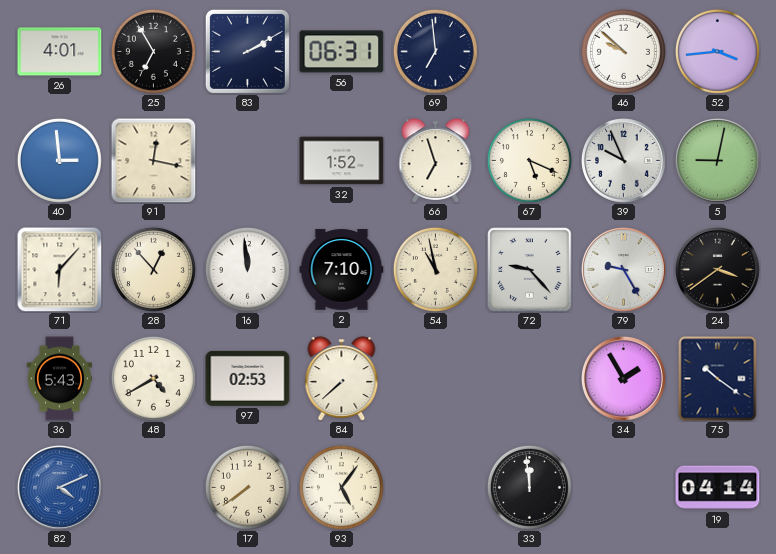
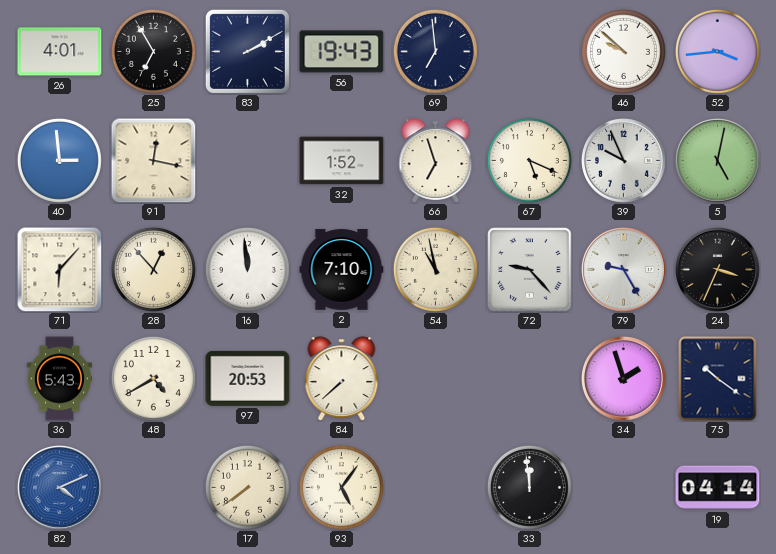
56: 06:31 -> 19:43
5: 9:02 -> 5:02
24: 3:39 -> 3:34
97: 02:53 -> 20:53
34: 1:55 -> 1:57
